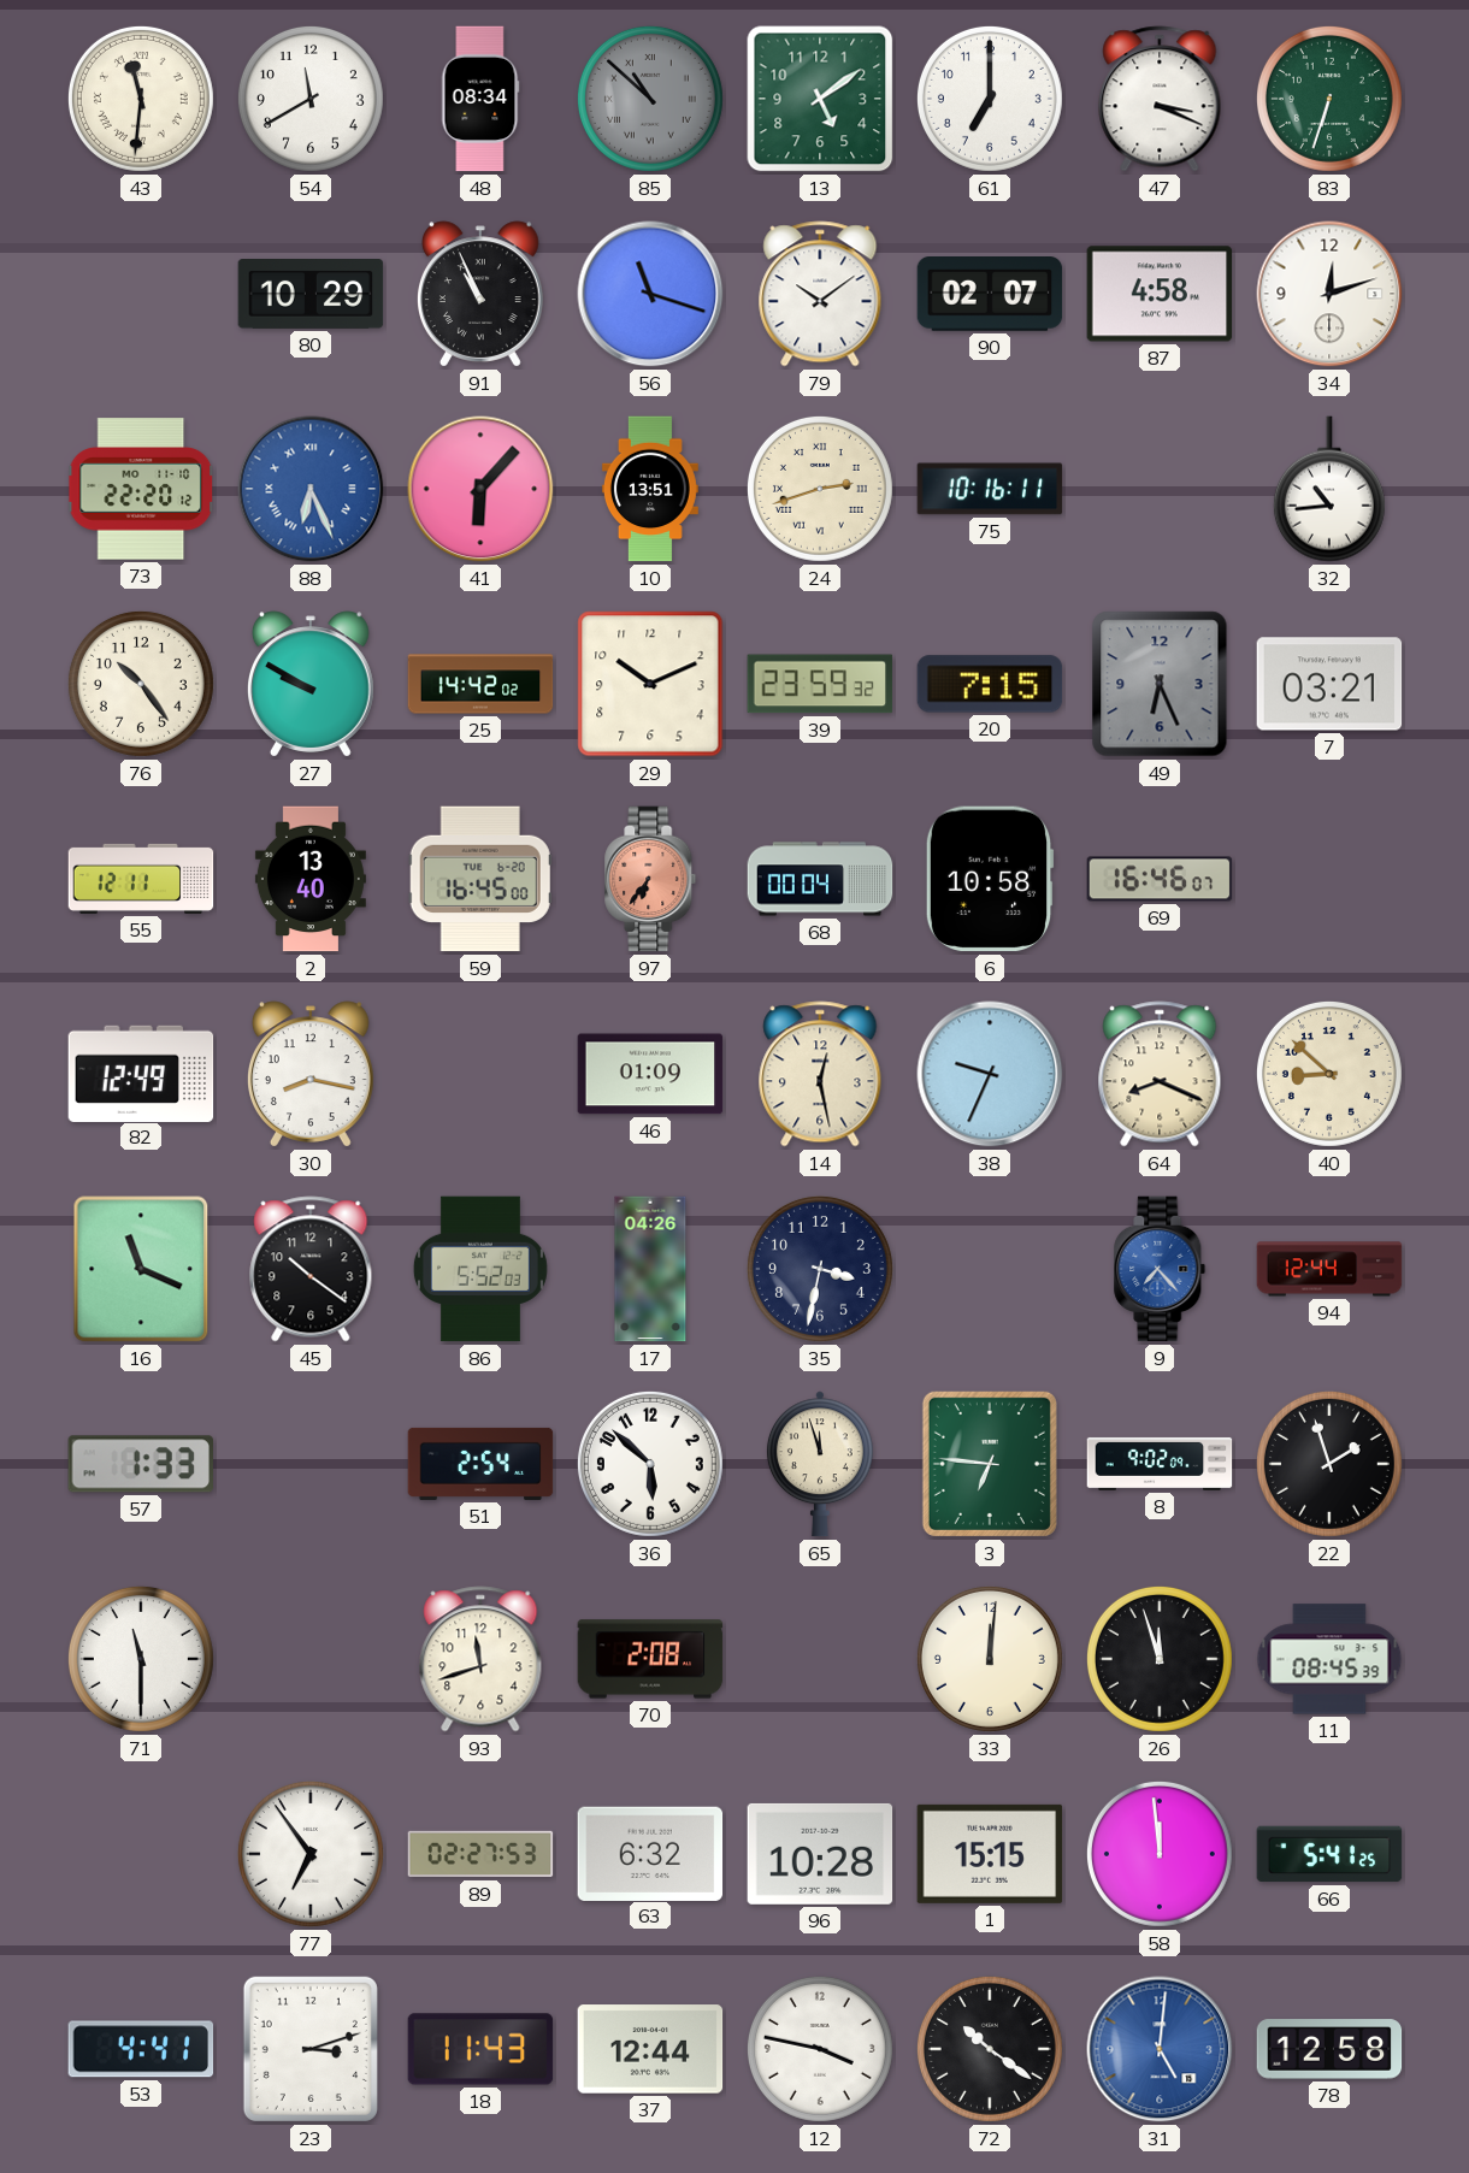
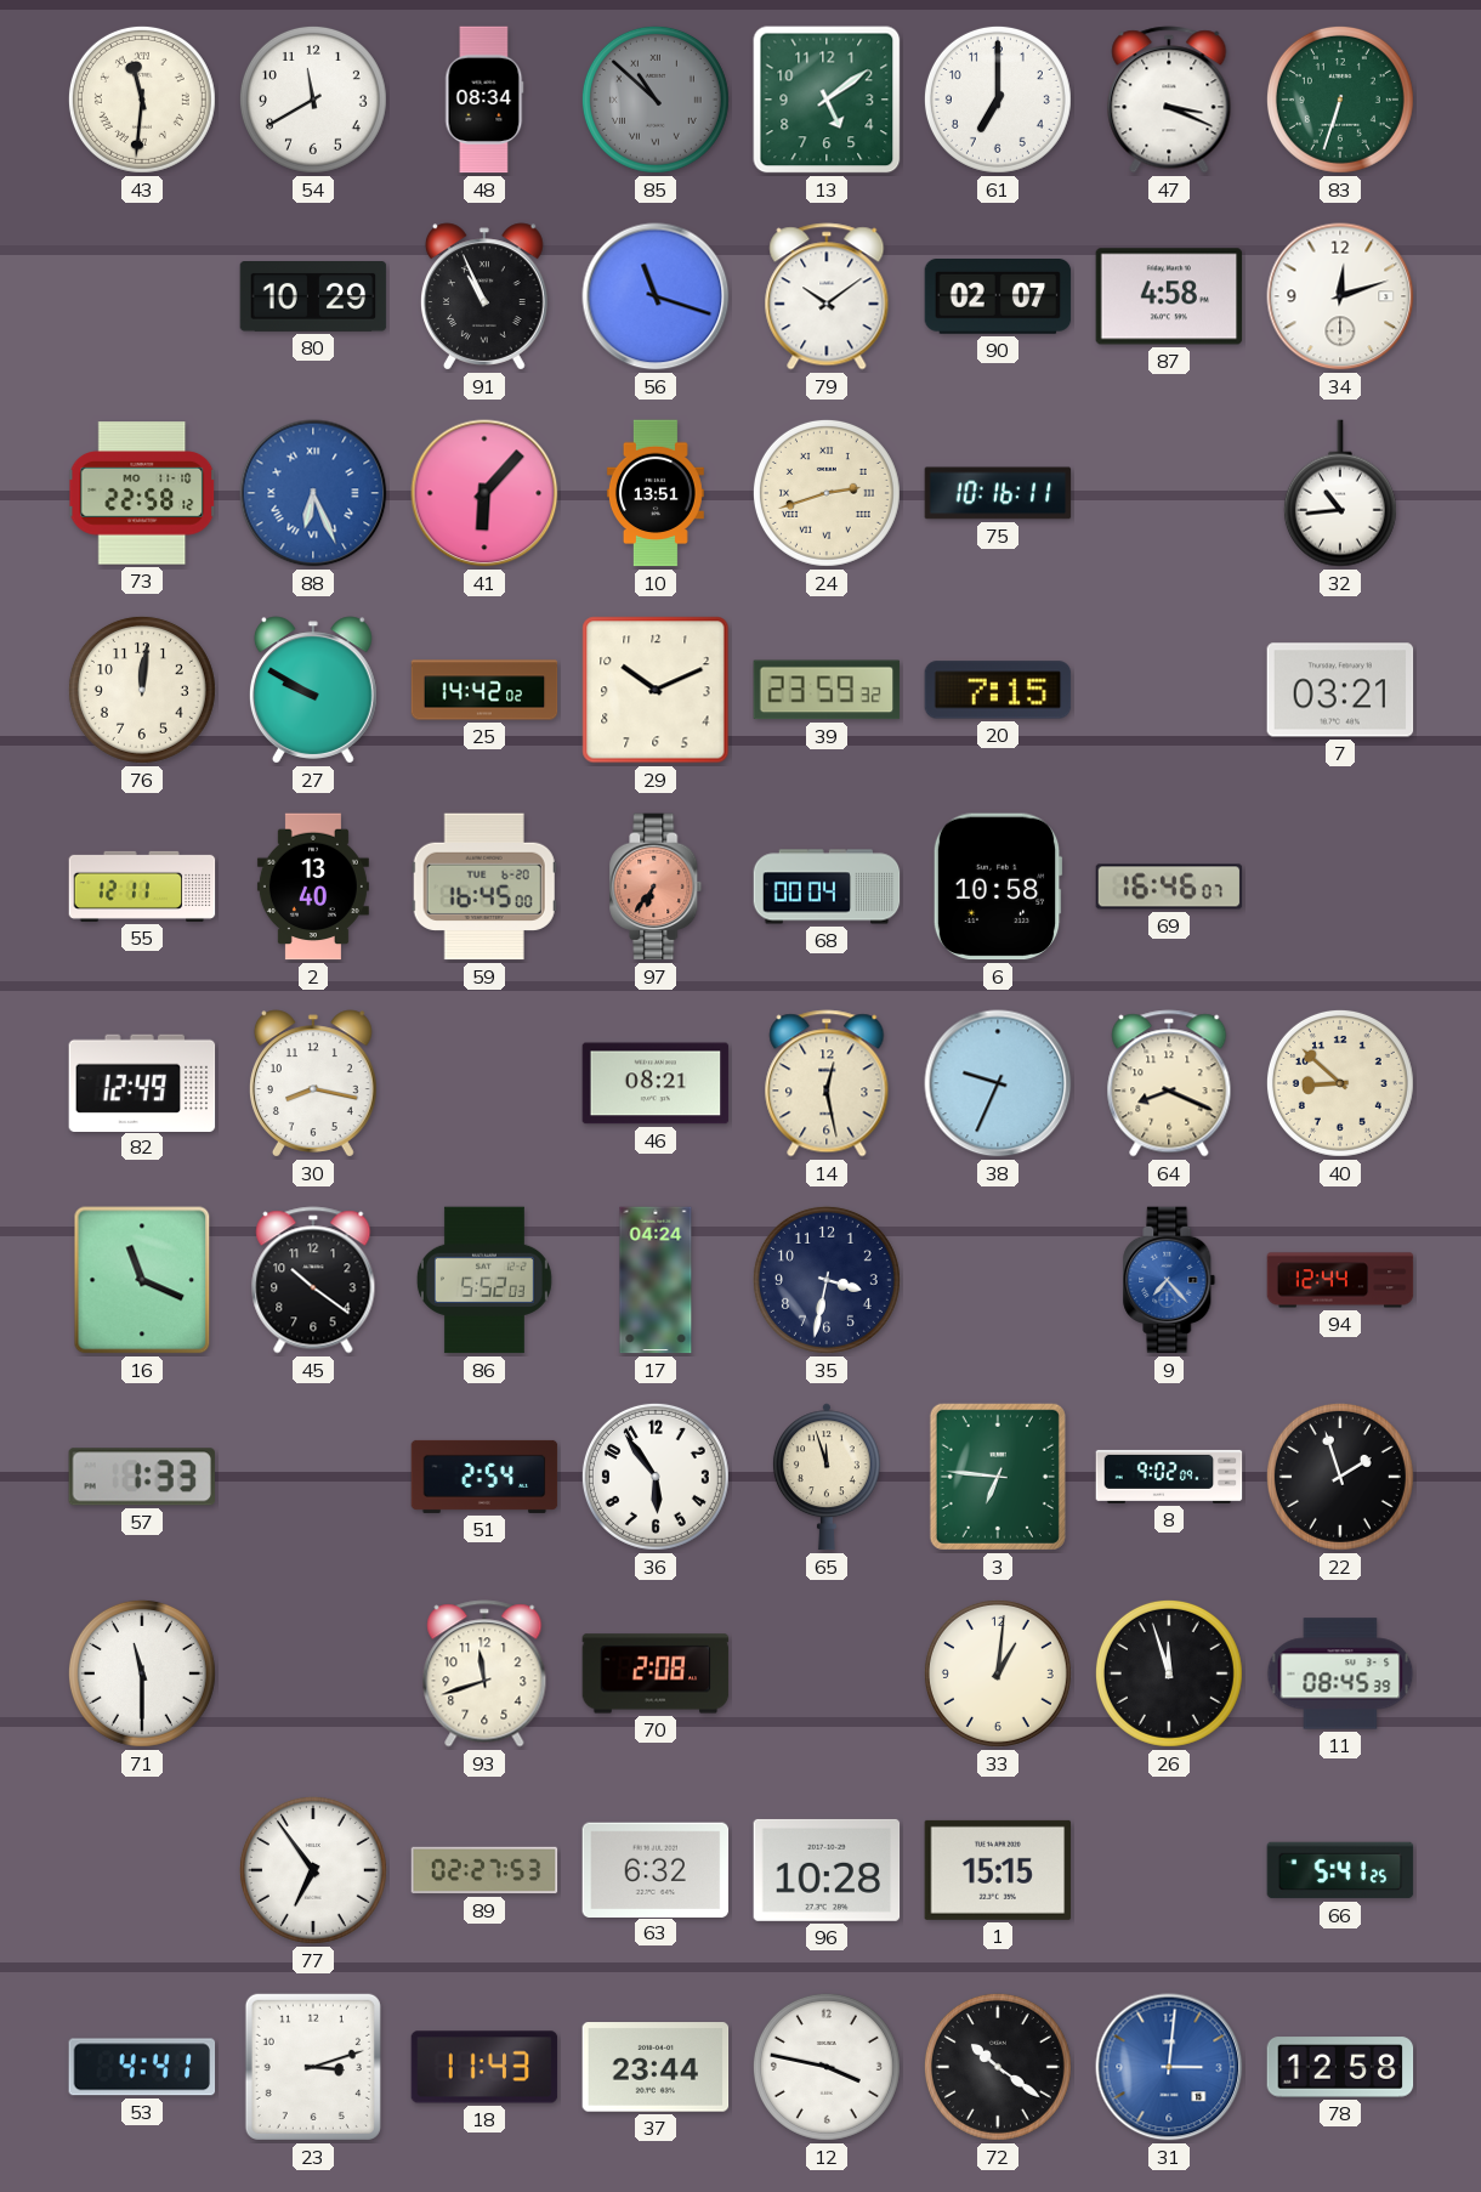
73: 22:20 -> 22:58
76: 10:24 -> 12:01
49: 6:26 -> none
46: 01:09 -> 08:21
17: 04:26 -> 04:24
36: 5:52 -> 5:54
33: 12:01 -> 1:01
58: 11:59 -> none
37: 12:44 -> 23:44
31: 5:01 -> 3:01
